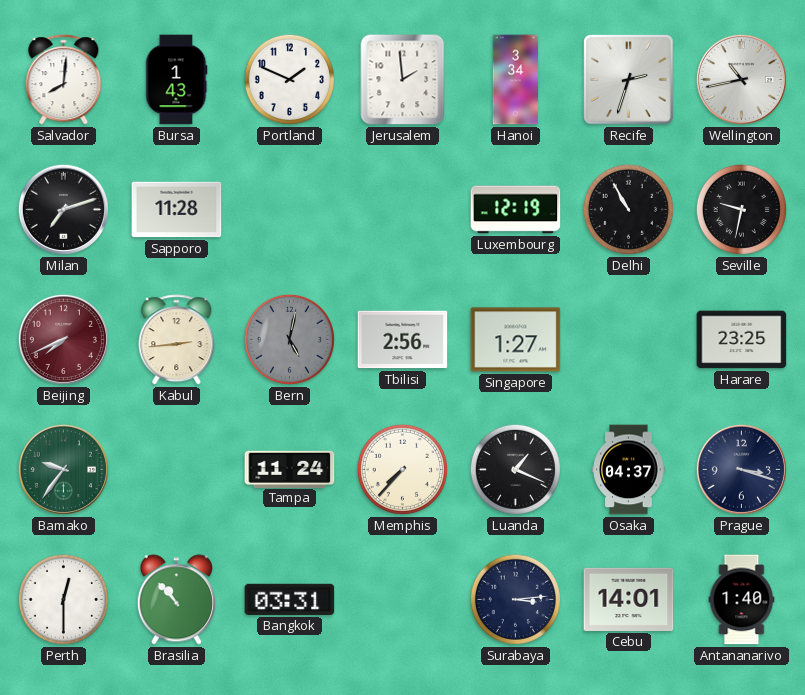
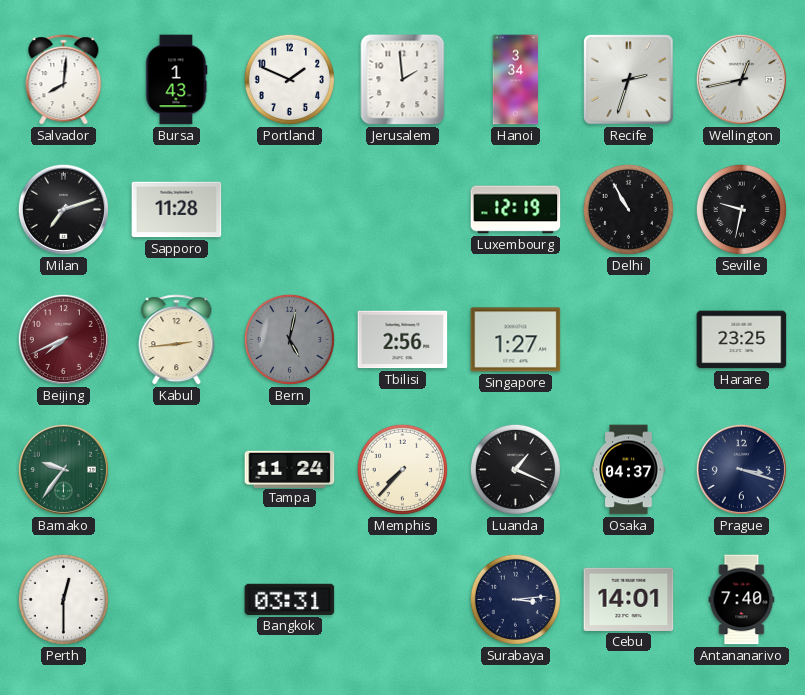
Wellington: 10:43 -> 12:43
Brasilia: 10:53 -> none
Antananarivo: 1:40 -> 7:40
